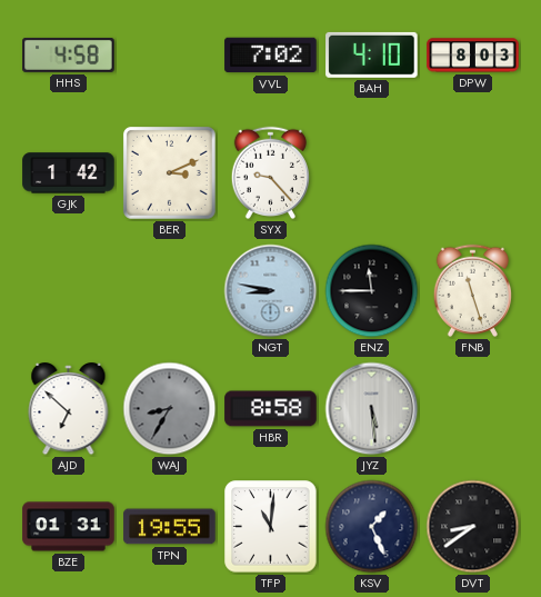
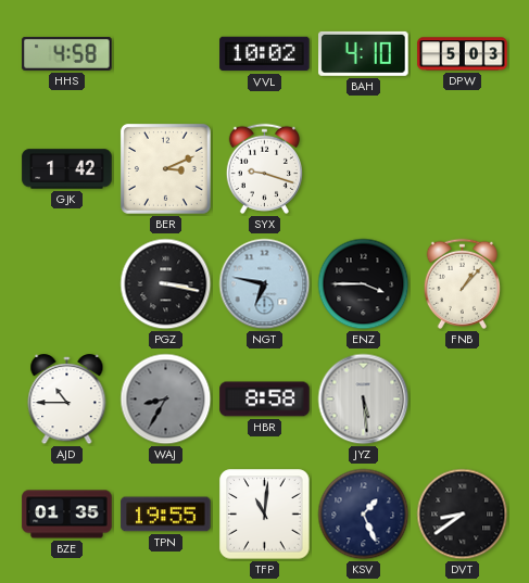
VVL: 7:02 -> 10:02
DPW: 8:03 -> 5:03
SYX: 9:23 -> 9:18
PGZ: none -> 3:17
NGT: 8:47 -> 6:47
ENZ: 11:45 -> 3:45
FNB: 11:27 -> 1:07
AJD: 6:52 -> 10:45
BZE: 01:31 -> 01:35
